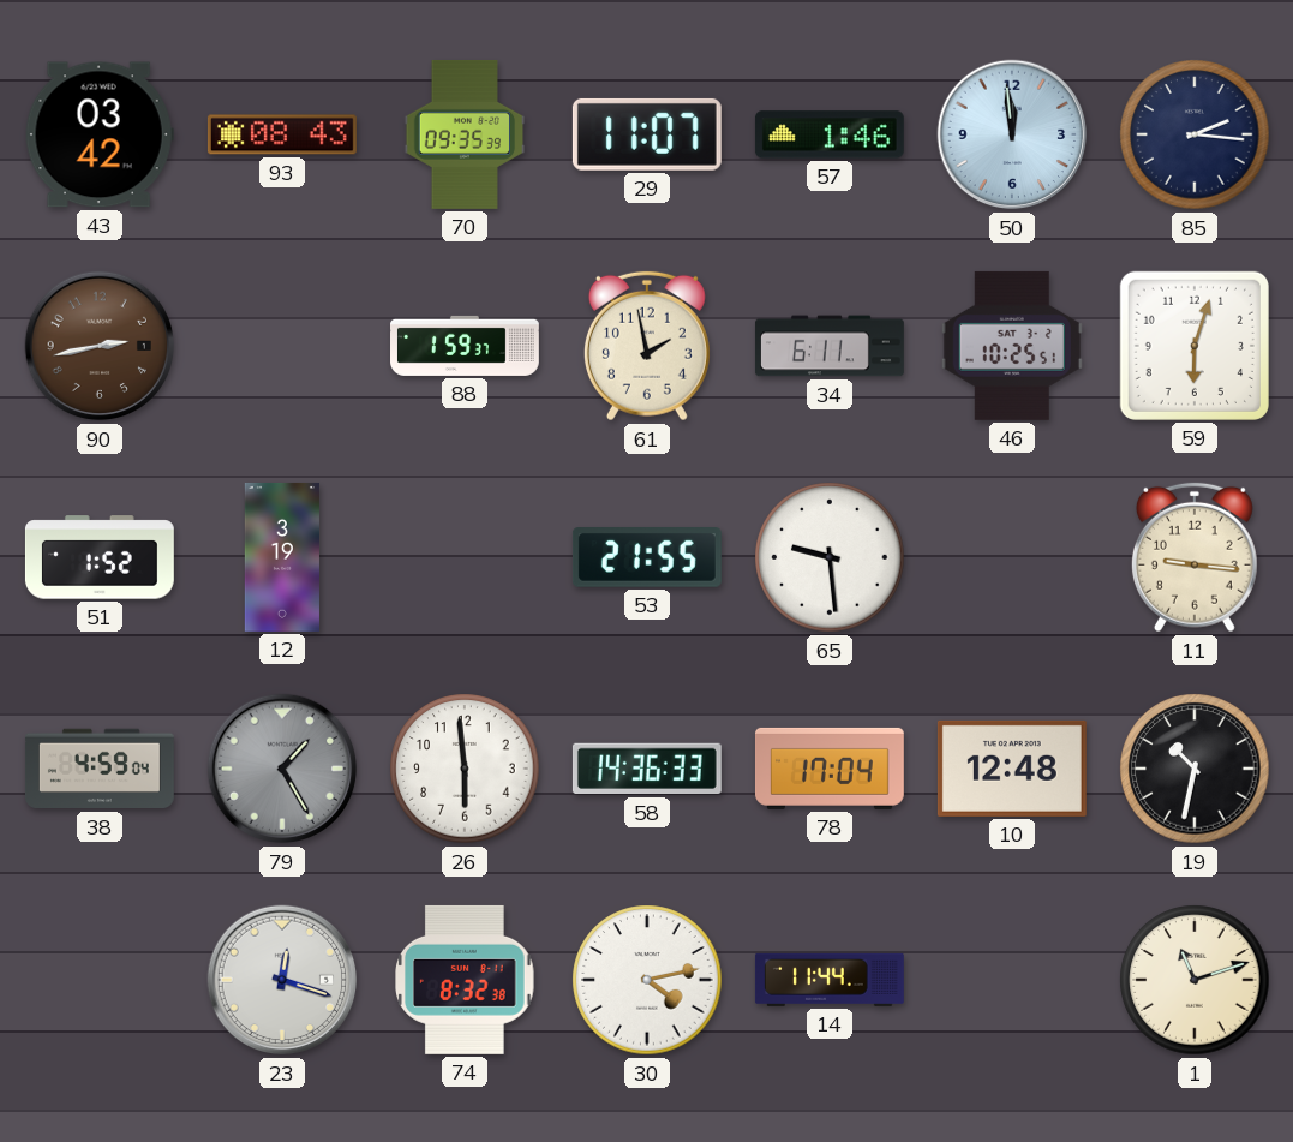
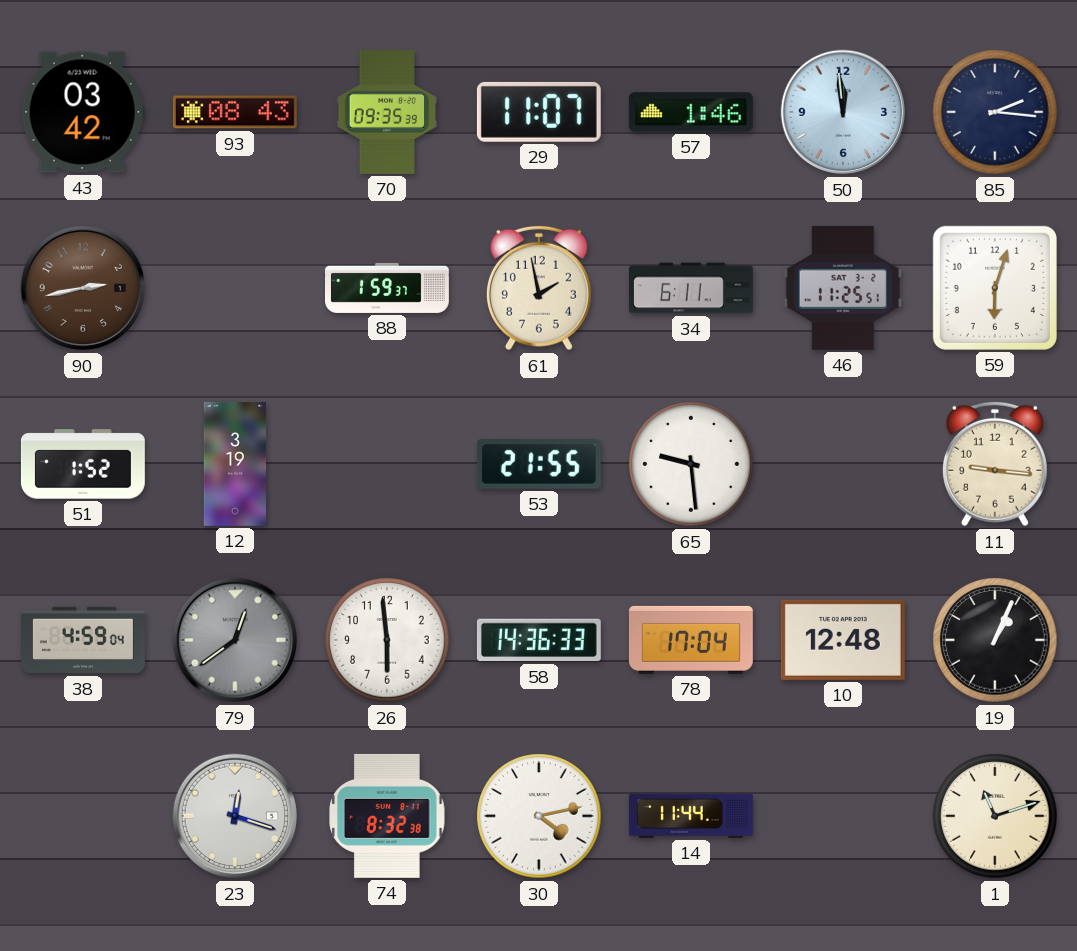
46: 10:25 -> 11:25
79: 1:25 -> 12:39
19: 10:32 -> 1:04
